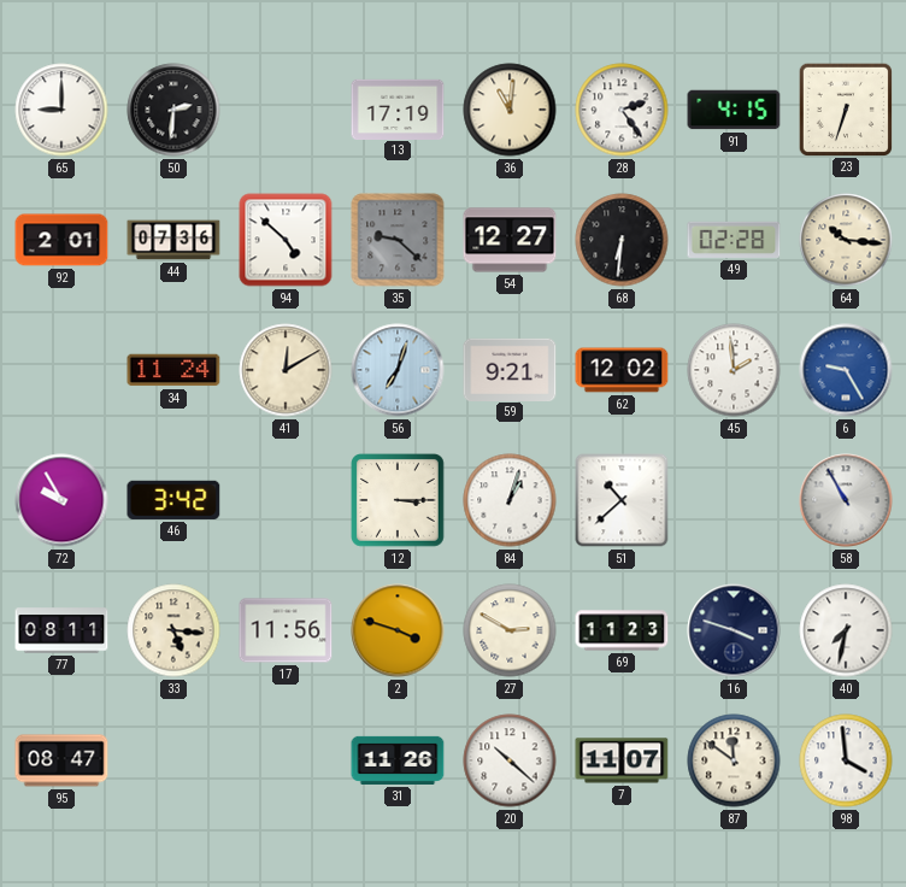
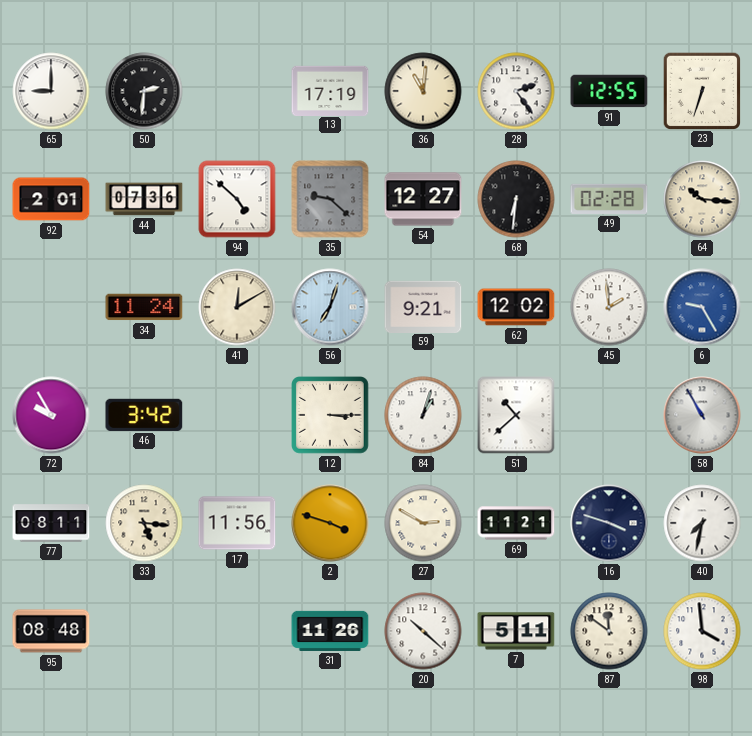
91: 4:15 -> 12:55
69: 11:23 -> 11:21
95: 08:47 -> 08:48
7: 11:07 -> 5:11
